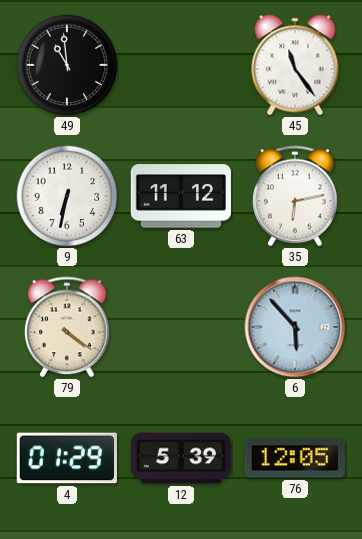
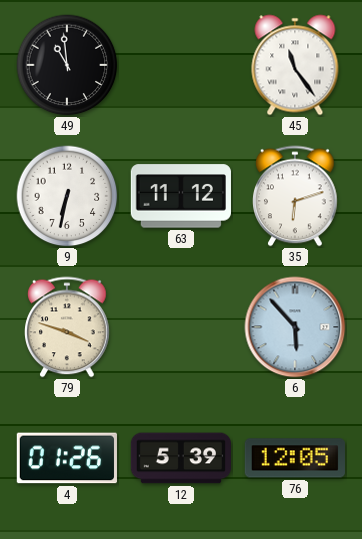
35: 6:13 -> 6:12
79: 4:21 -> 3:48
4: 01:29 -> 01:26
